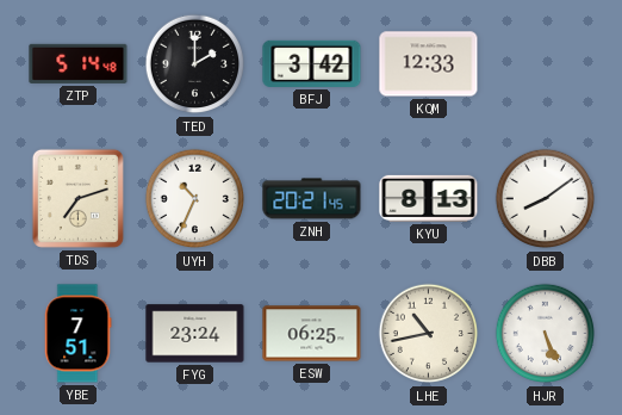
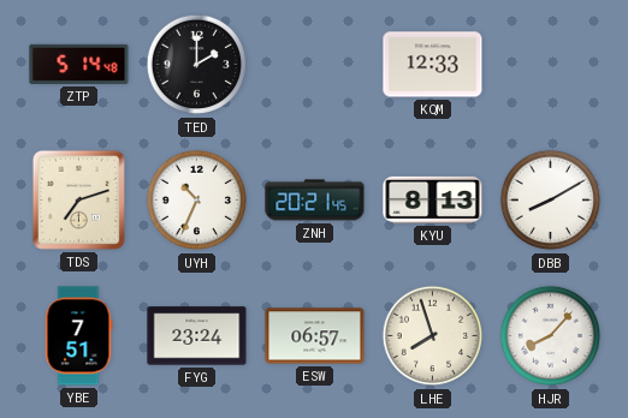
BFJ: 3:42 -> none
DBB: 8:09 -> 8:10
ESW: 06:25 -> 06:57
LHE: 10:43 -> 7:57
HJR: 5:26 -> 8:07
